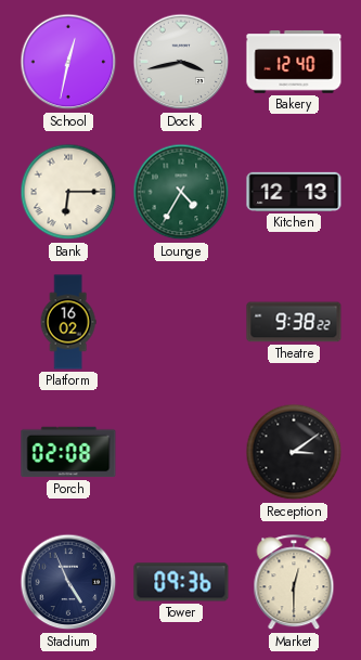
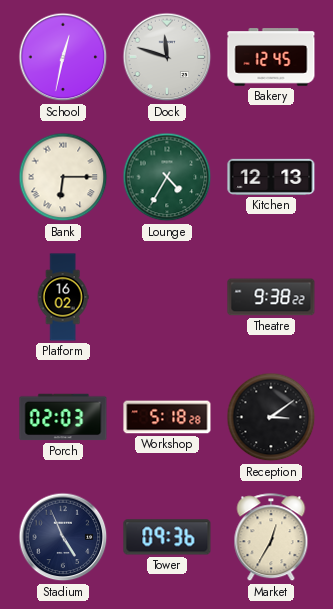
Dock: 3:43 -> 11:48
Bakery: 12:40 -> 12:45
Porch: 02:08 -> 02:03
Workshop: none -> 5:18
Market: 12:30 -> 12:35
